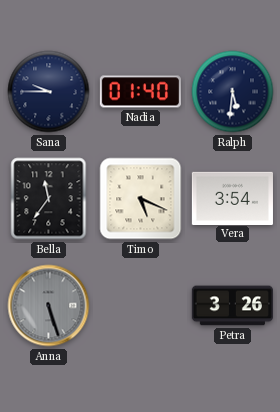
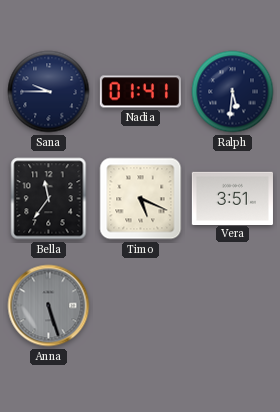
Nadia: 01:40 -> 01:41
Vera: 3:54 -> 3:51
Petra: 3:26 -> none
